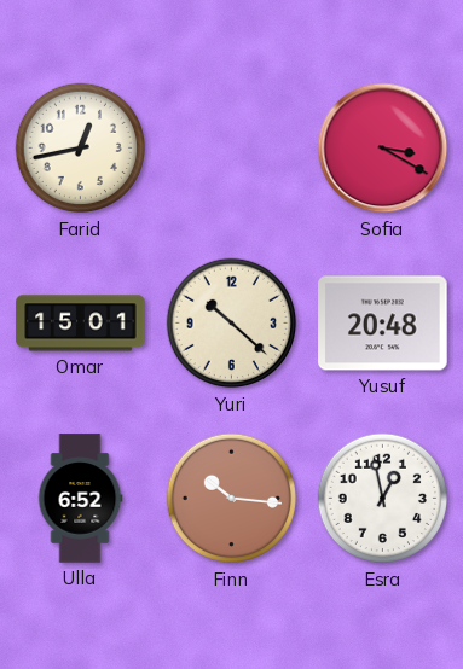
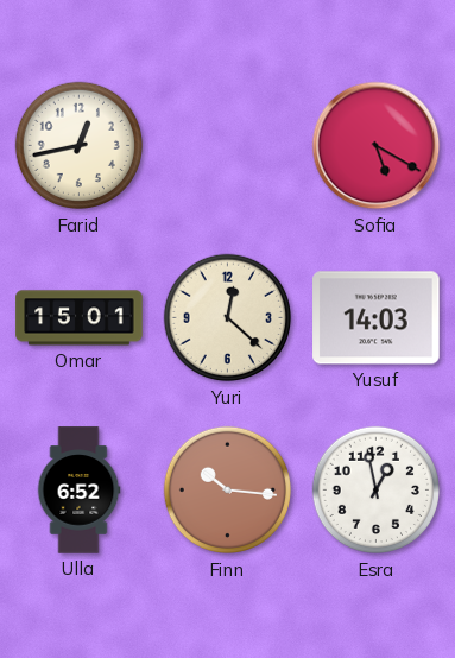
Sofia: 3:20 -> 5:20
Yuri: 10:22 -> 12:22
Yusuf: 20:48 -> 14:03
